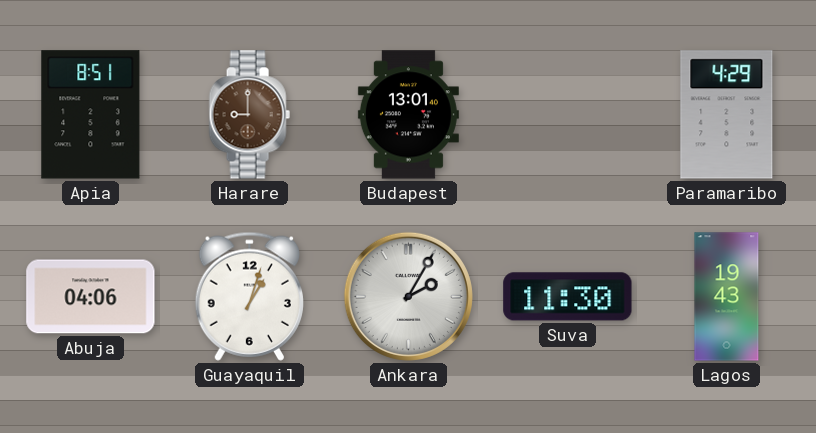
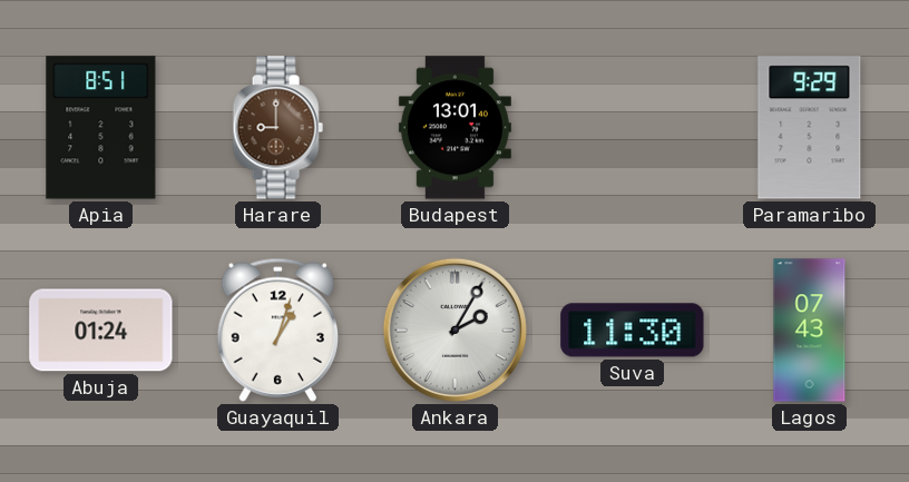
Paramaribo: 4:29 -> 9:29
Abuja: 04:06 -> 01:24
Lagos: 19:43 -> 07:43
